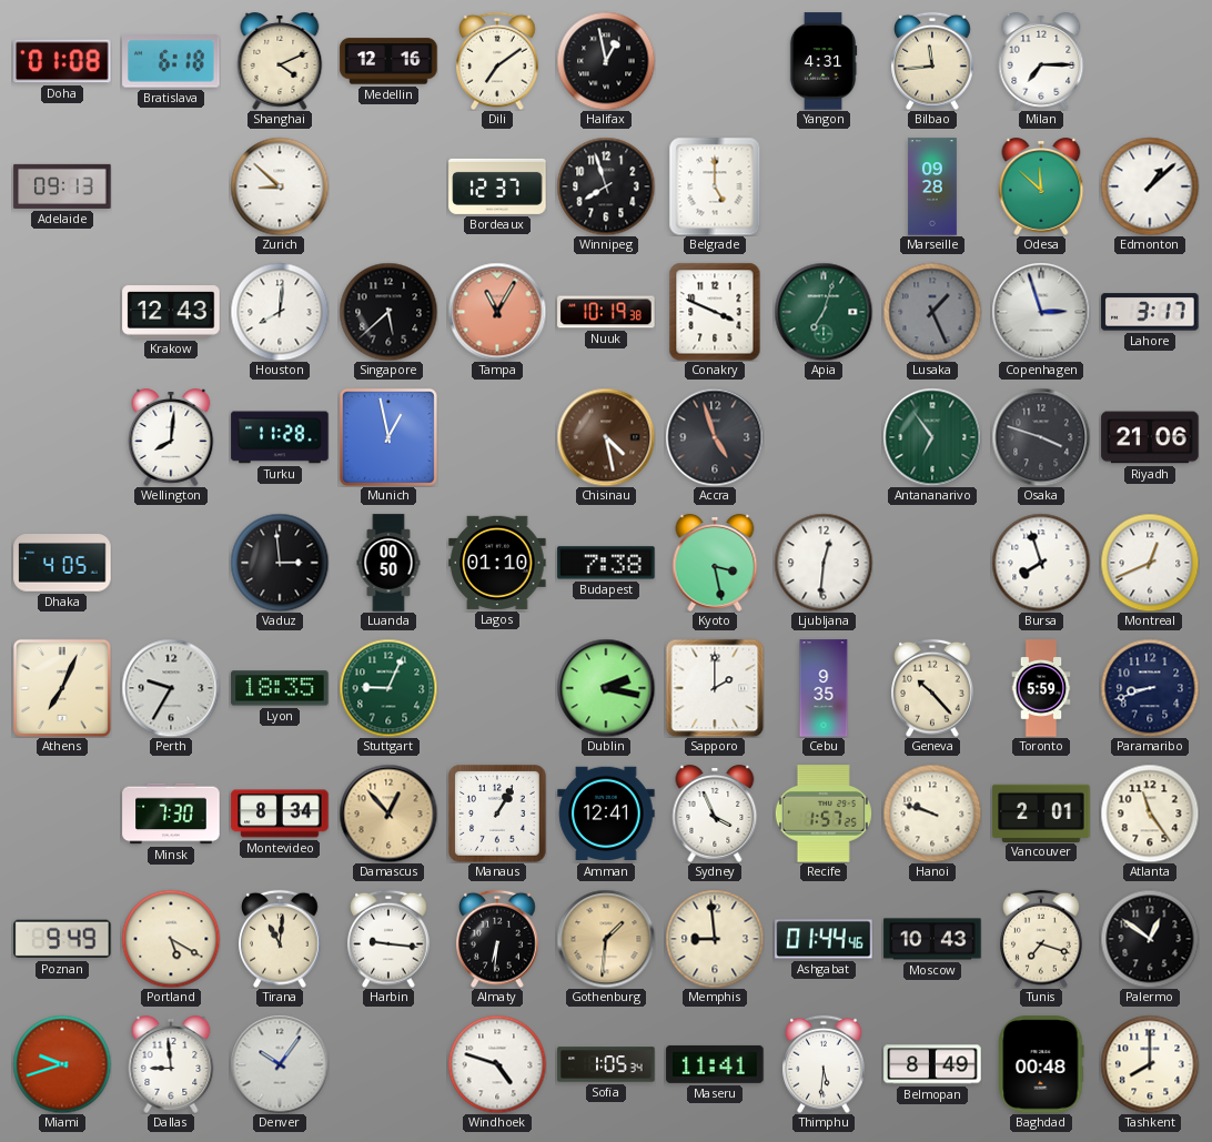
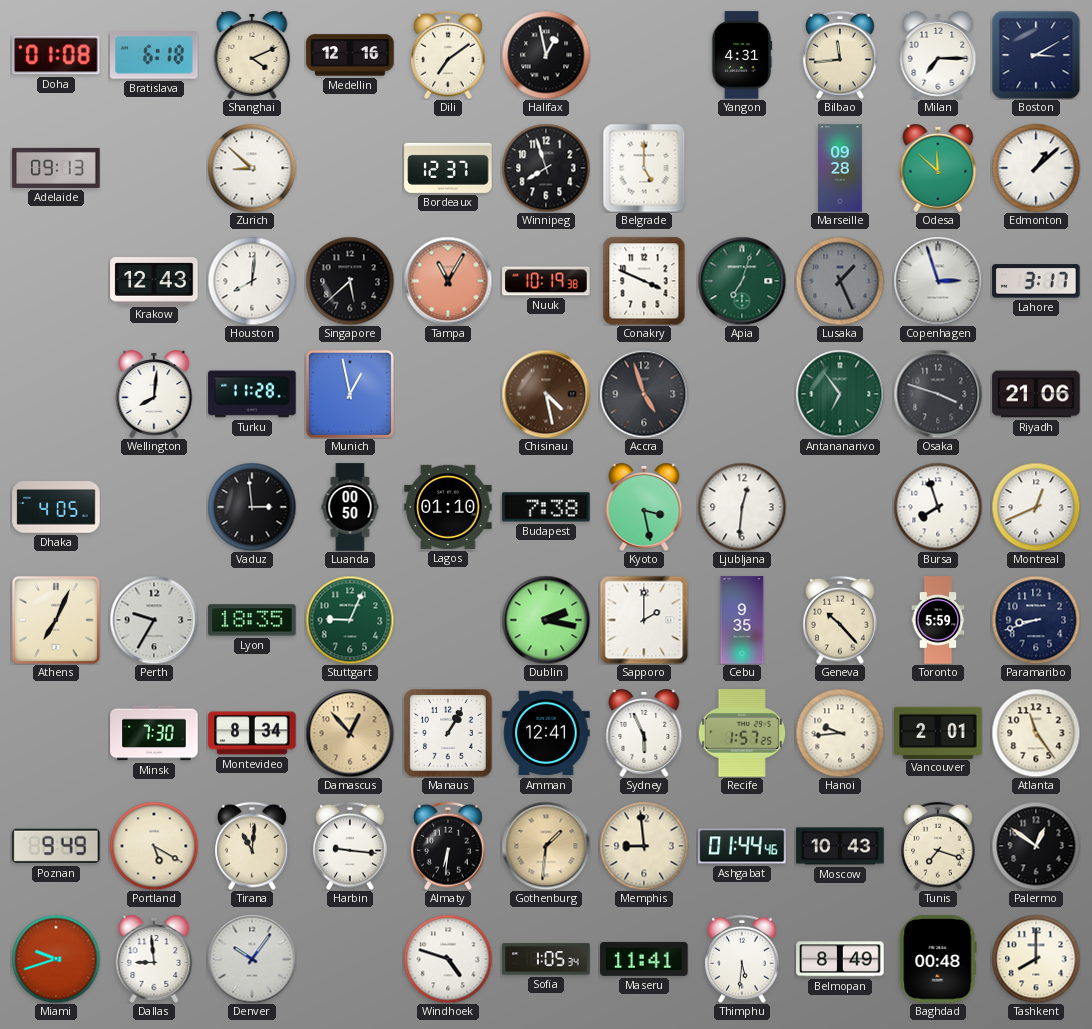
Boston: none -> 3:10
Sydney: 3:56 -> 5:56
Hanoi: 9:48 -> 9:44
